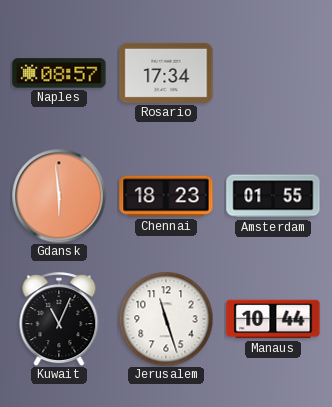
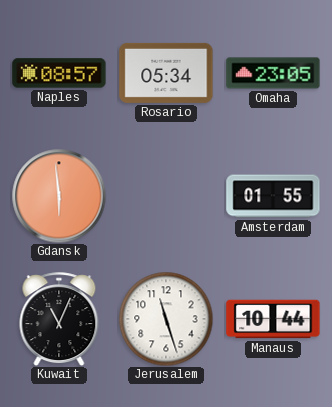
Rosario: 17:34 -> 05:34
Omaha: none -> 23:05
Chennai: 18:23 -> none
